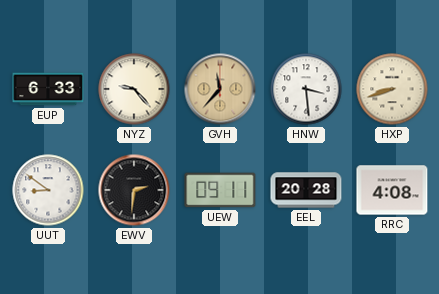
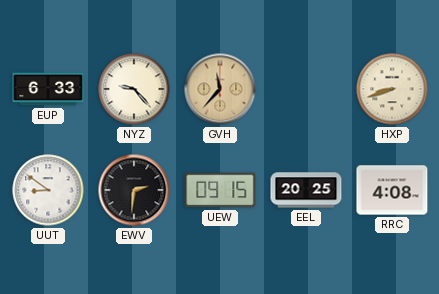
HNW: 3:29 -> none
UEW: 09:11 -> 09:15
EEL: 20:28 -> 20:25
